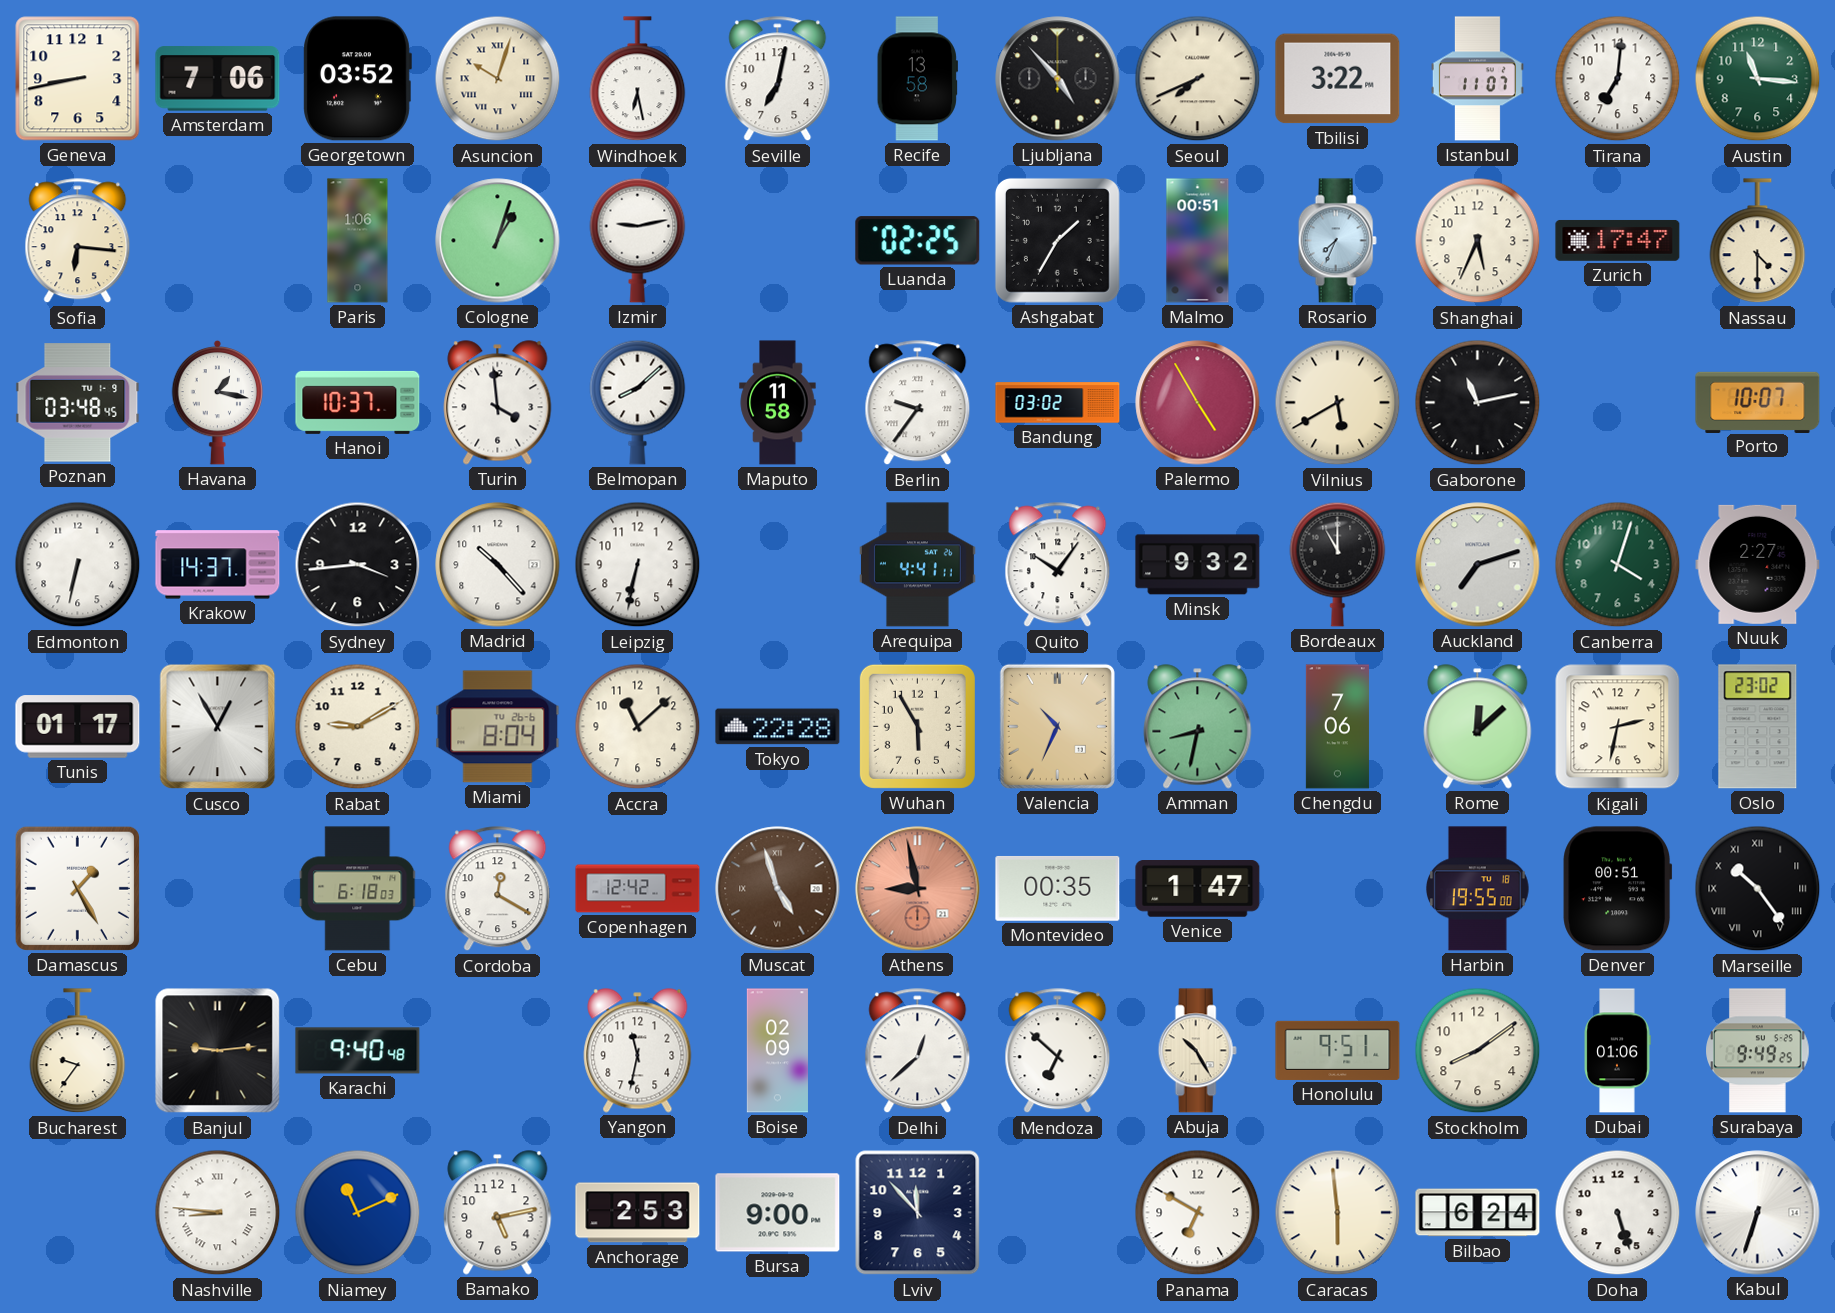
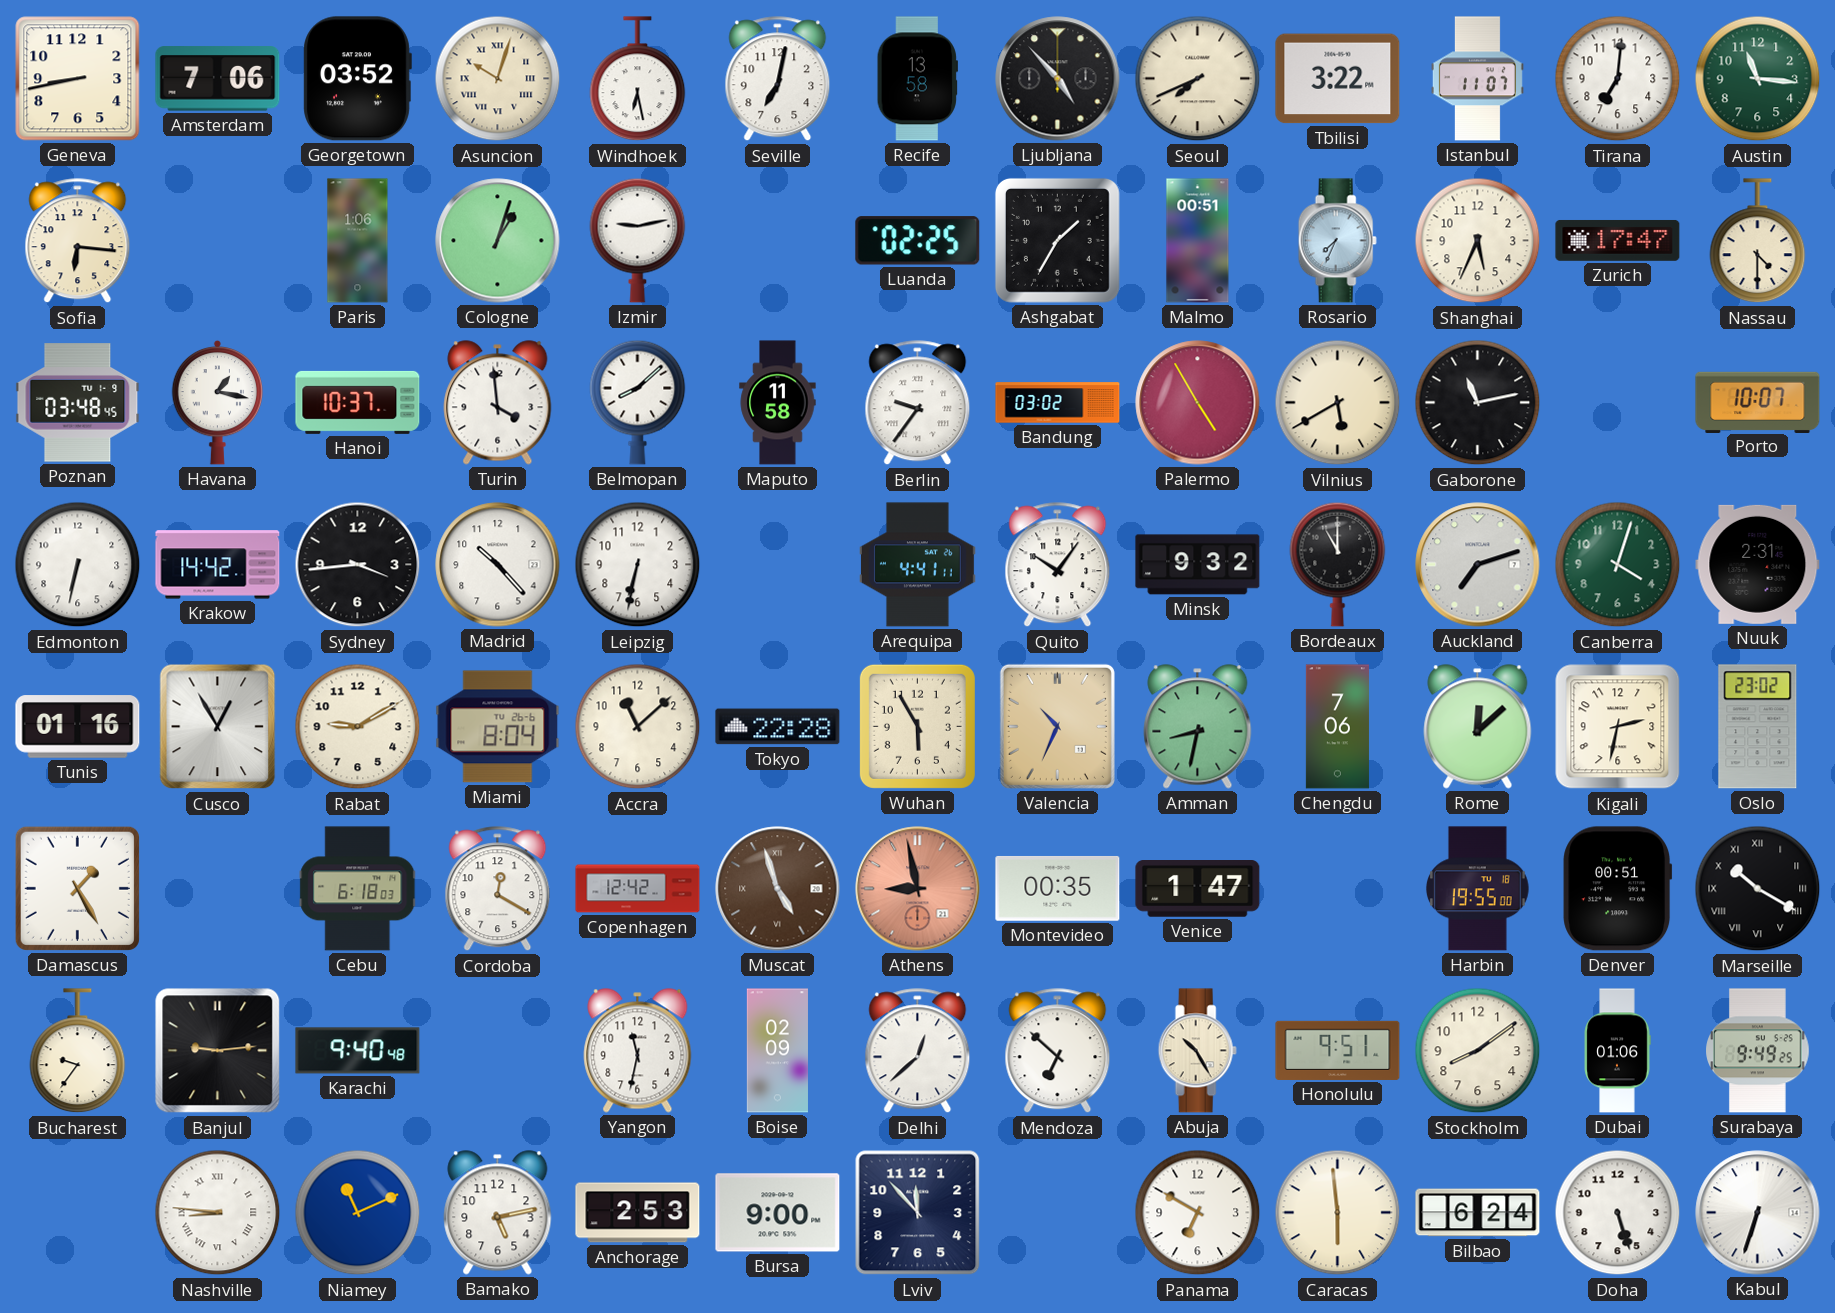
Krakow: 14:37 -> 14:42
Nuuk: 2:27 -> 2:31
Tunis: 01:17 -> 01:16
Marseille: 10:24 -> 10:20
